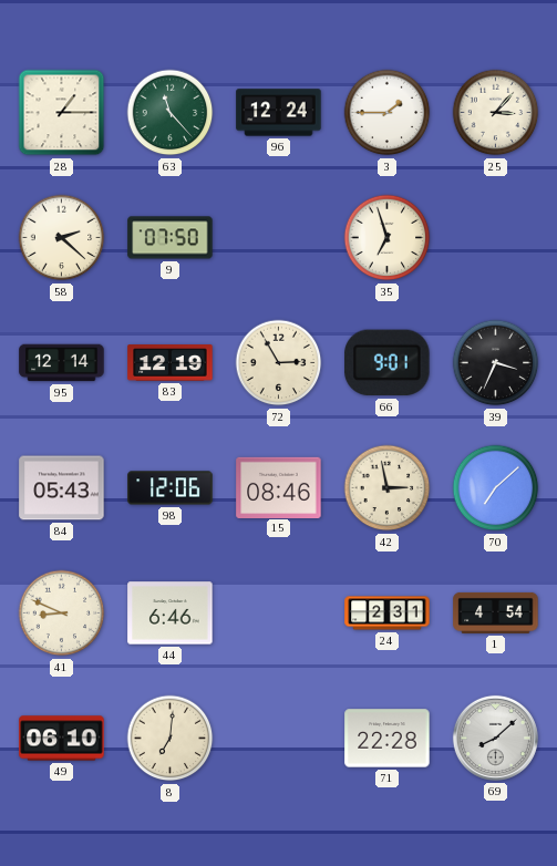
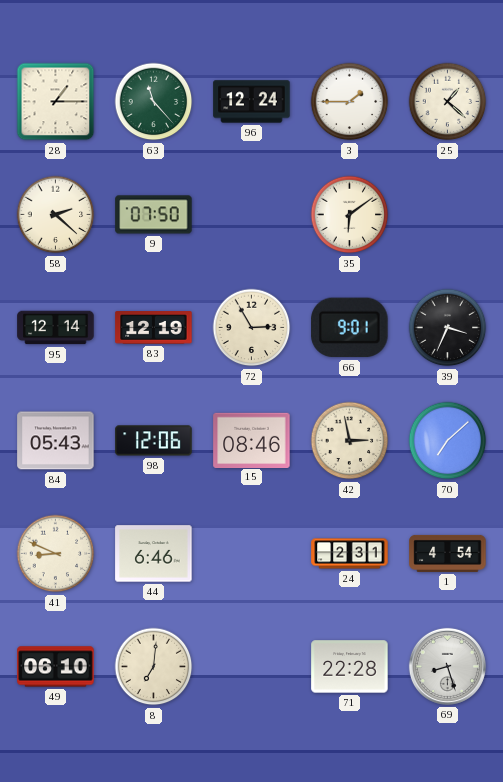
25: 3:07 -> 1:22
35: 6:57 -> 6:09
69: 8:08 -> 8:27
